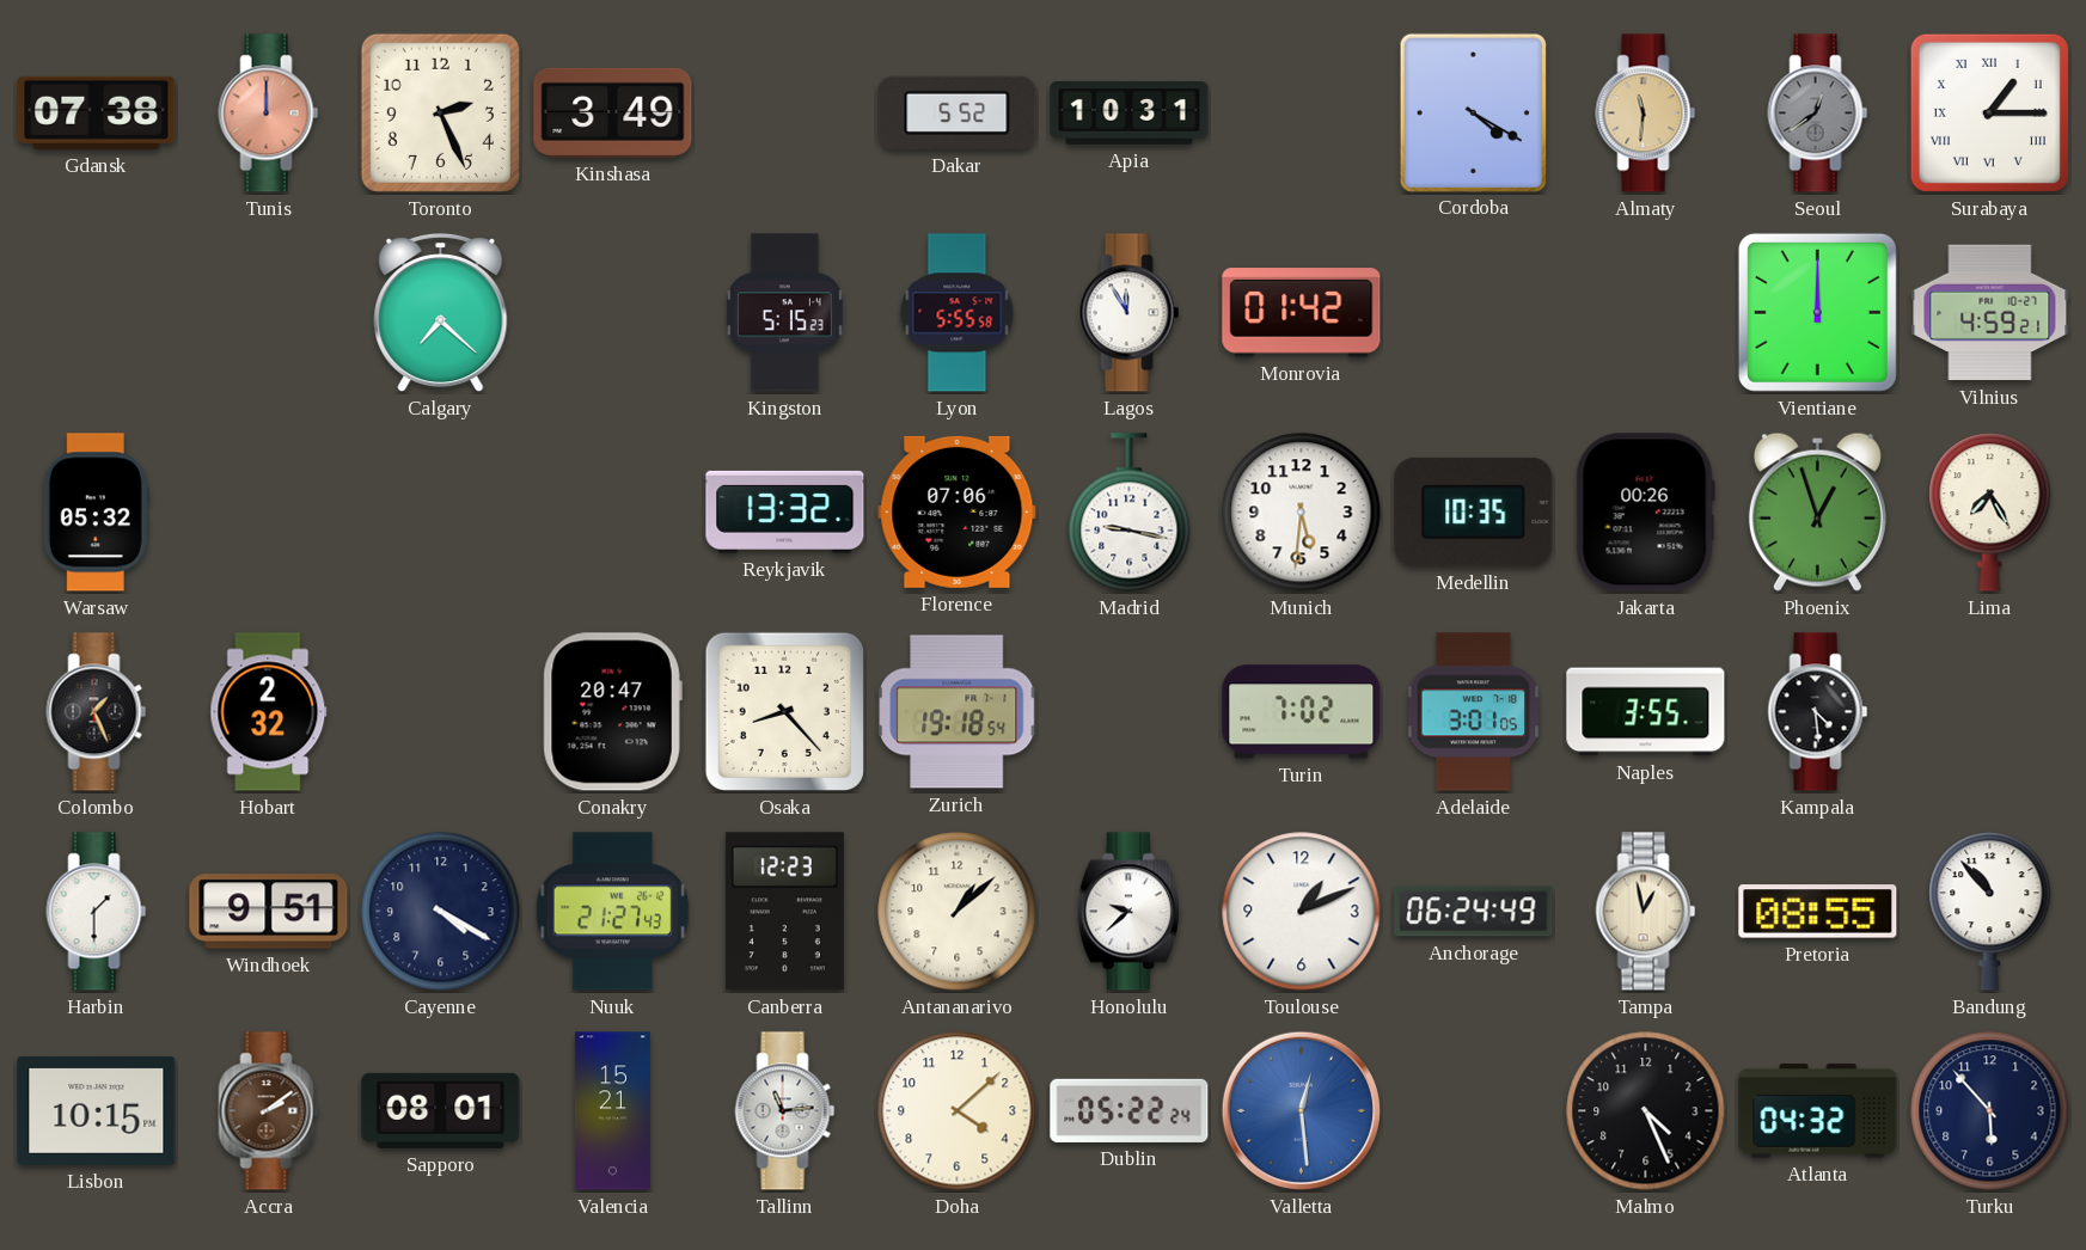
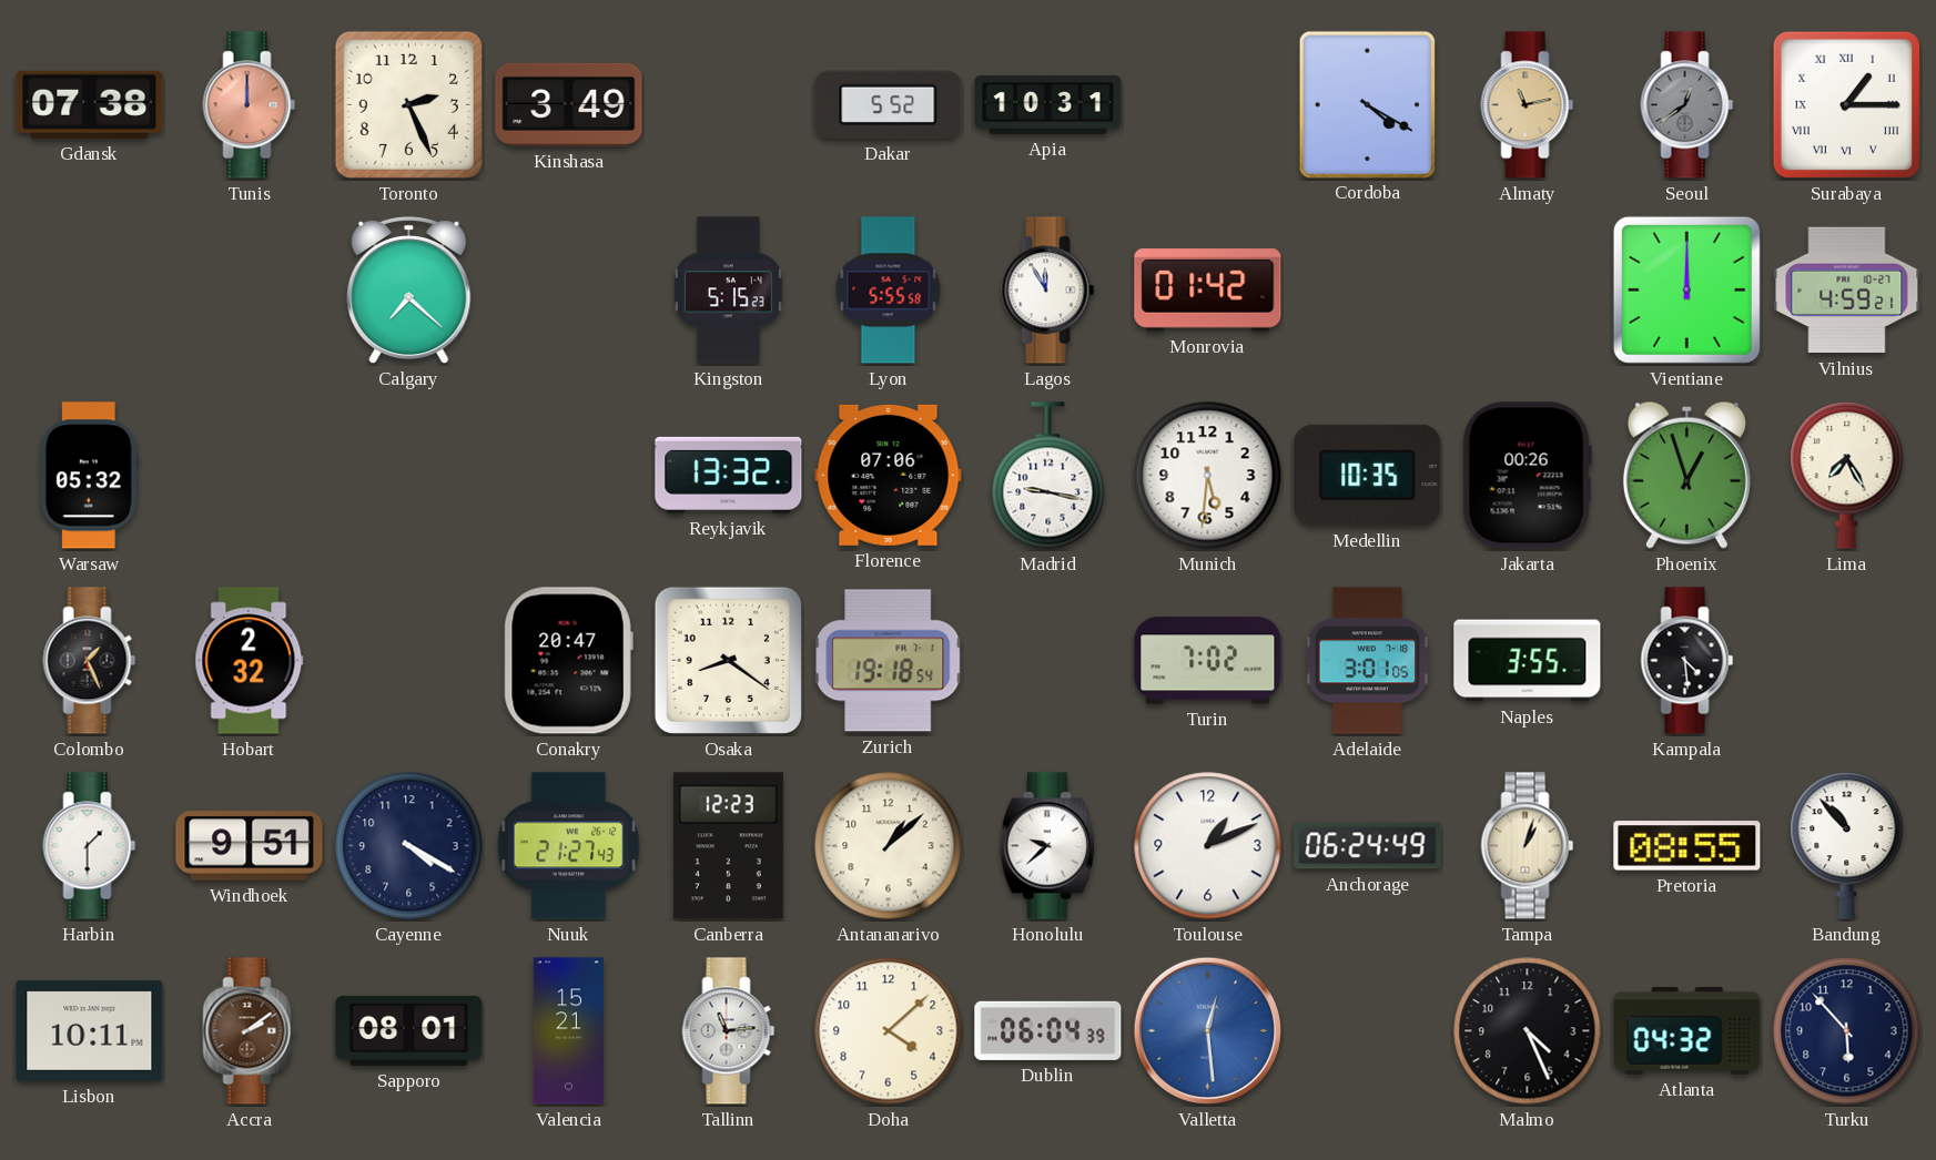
Almaty: 11:31 -> 11:13
Osaka: 8:23 -> 8:21
Tampa: 12:58 -> 1:03
Lisbon: 10:15 -> 10:11
Dublin: 05:22 -> 06:04
